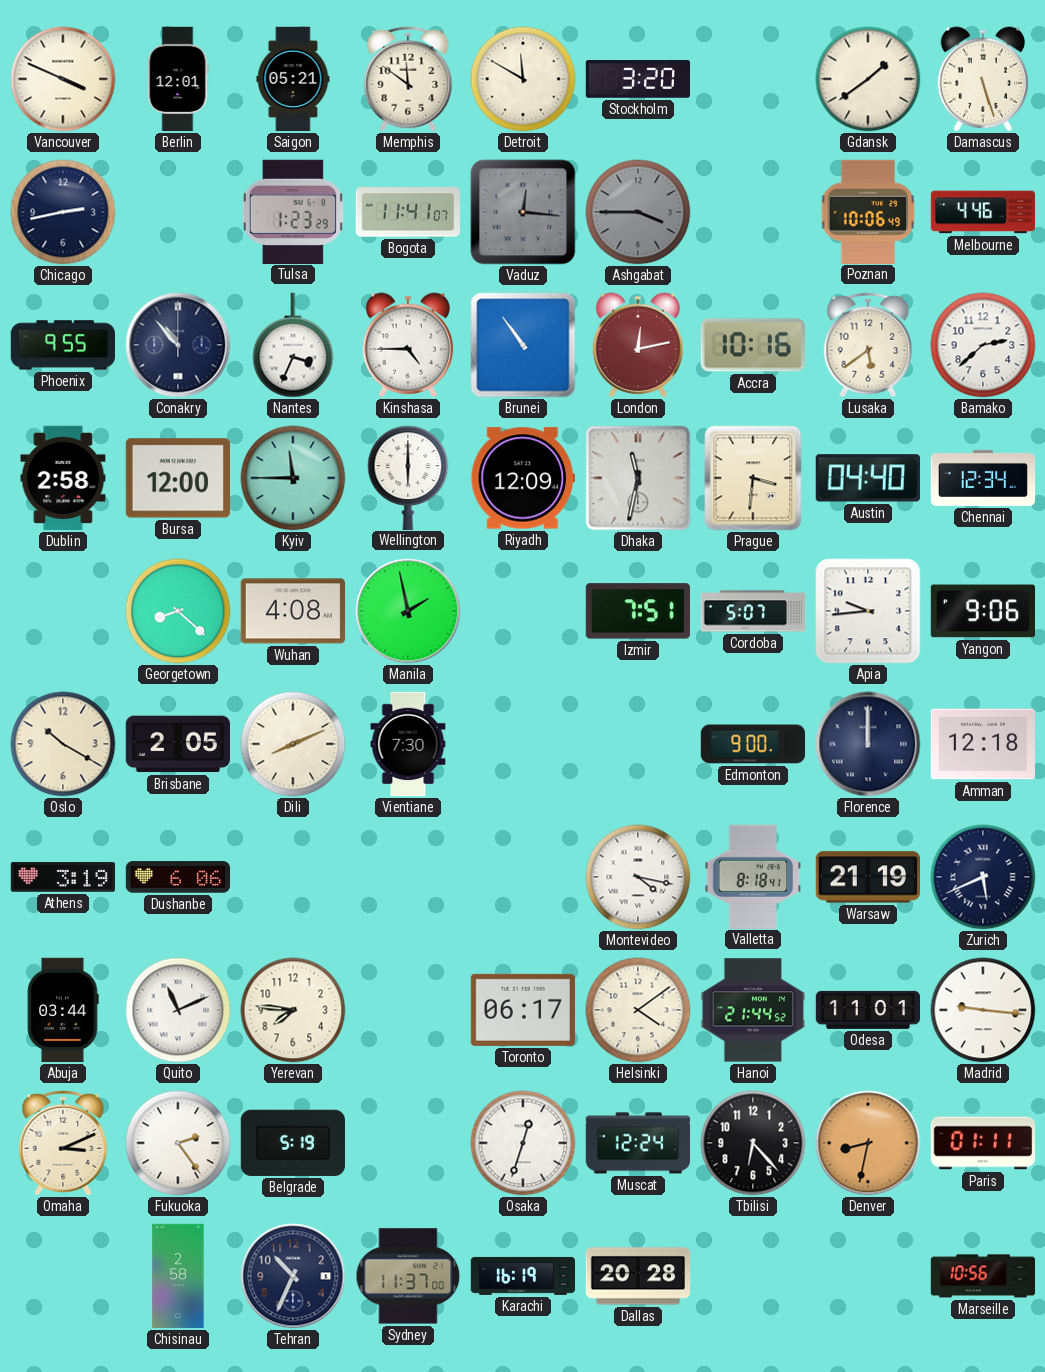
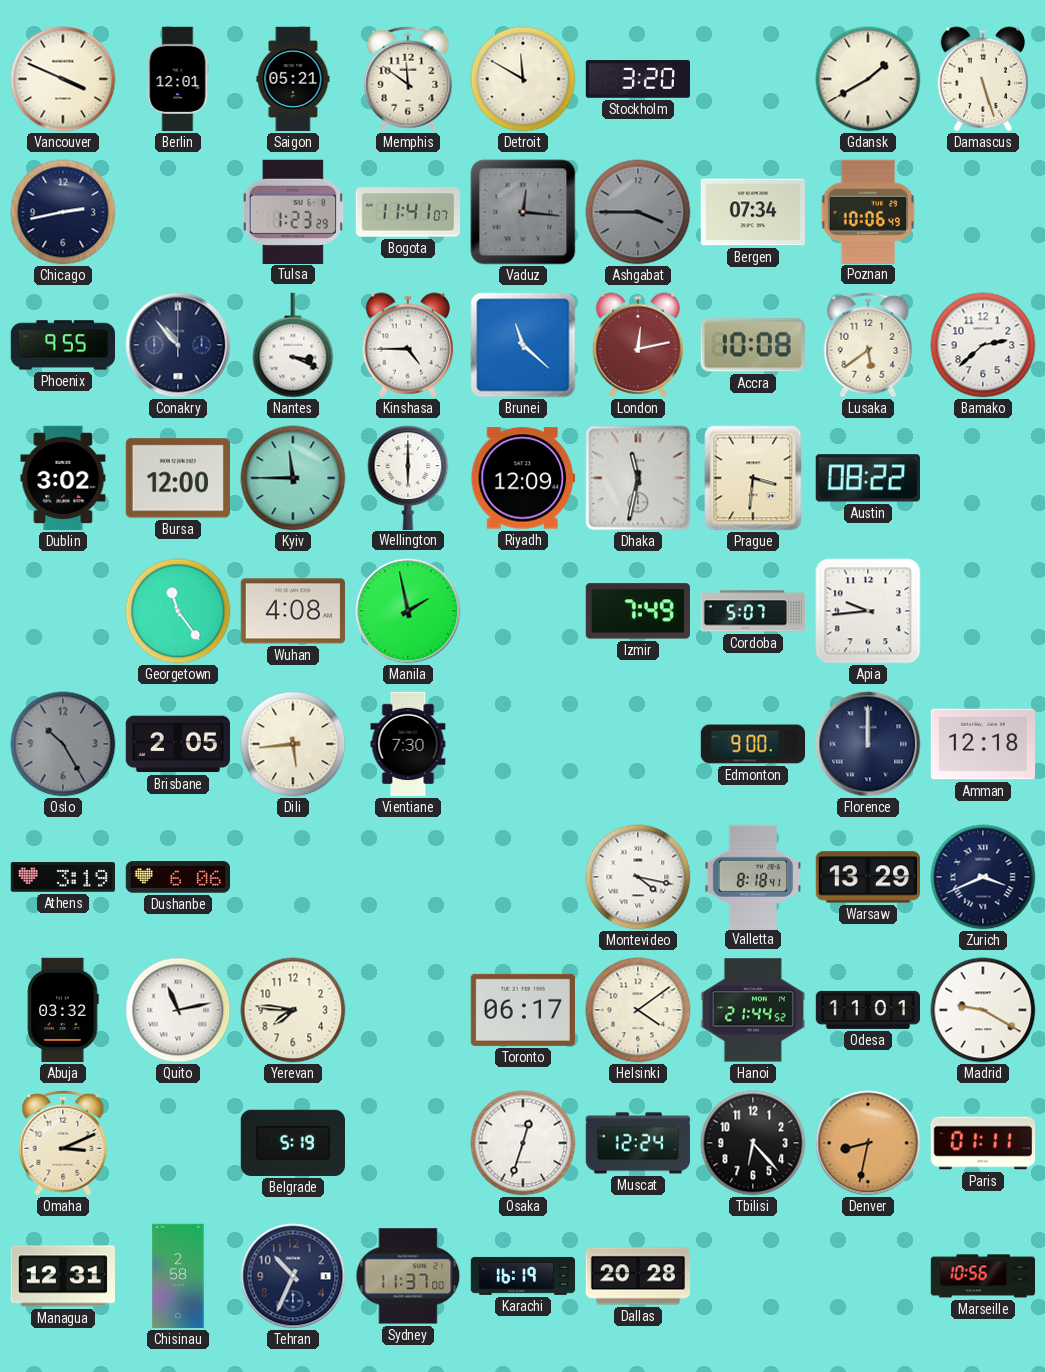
Gdansk: 1:39 -> 1:40
Bergen: none -> 07:34
Melbourne: 4:46 -> none
Nantes: 3:34 -> 3:19
Brunei: 10:54 -> 11:22
Accra: 10:16 -> 10:08
Dublin: 2:58 -> 3:02
Austin: 04:40 -> 08:22
Chennai: 12:34 -> none
Georgetown: 8:22 -> 11:24
Izmir: 7:51 -> 7:49
Yangon: 9:06 -> none
Oslo: 10:20 -> 10:25
Oslo dial: cream -> grey
Dili: 8:11 -> 5:44
Warsaw: 21:19 -> 13:29
Zurich: 5:41 -> 3:41
Abuja: 03:44 -> 03:32
Quito: 11:11 -> 11:13
Madrid: 9:16 -> 9:20
Fukuoka: 2:24 -> none
Managua: none -> 12:31
